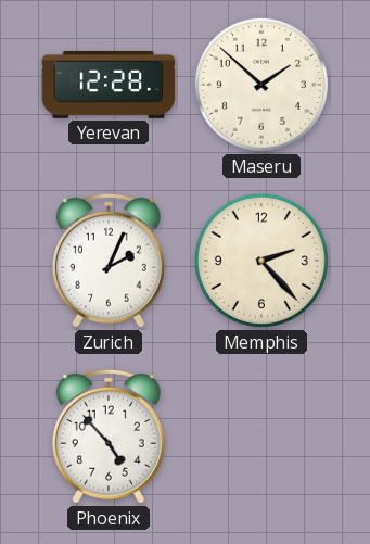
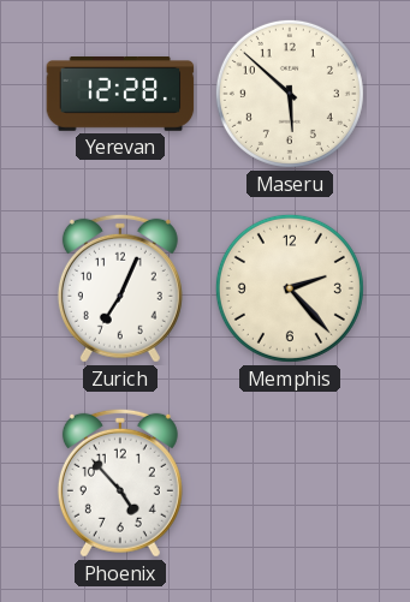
Maseru: 1:52 -> 5:52
Zurich: 2:04 -> 7:04
